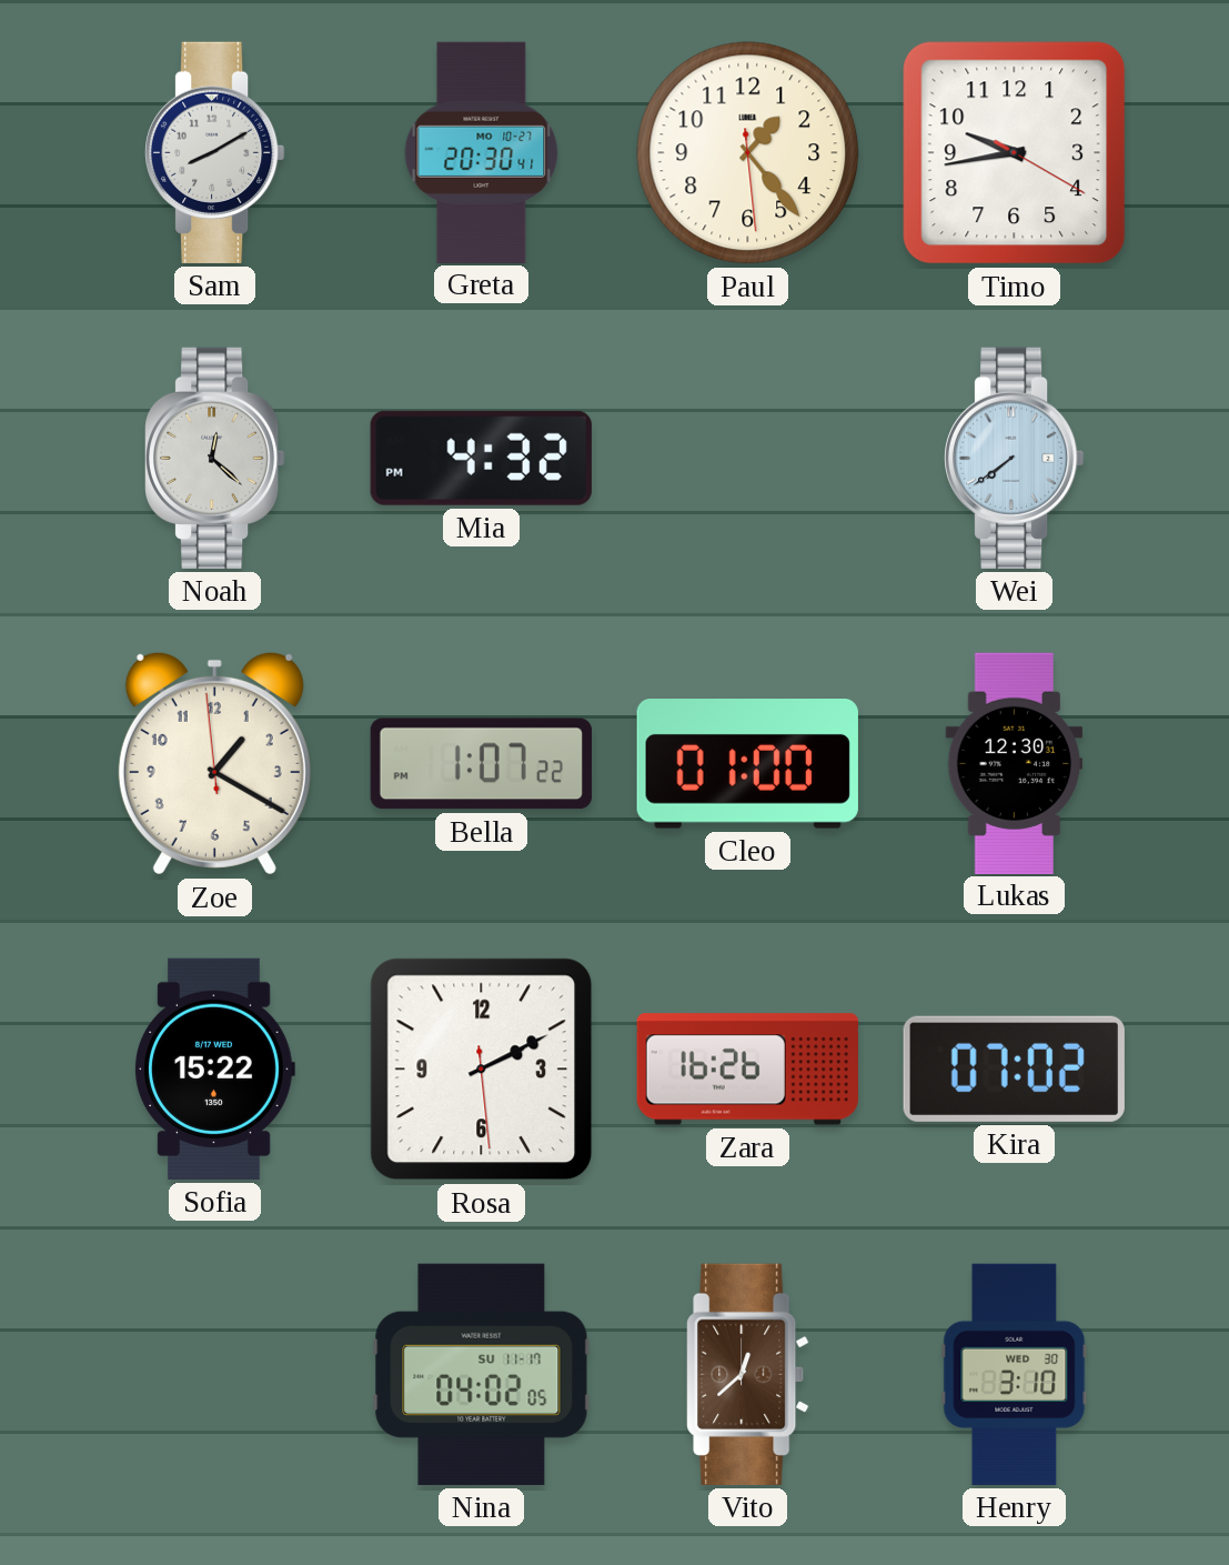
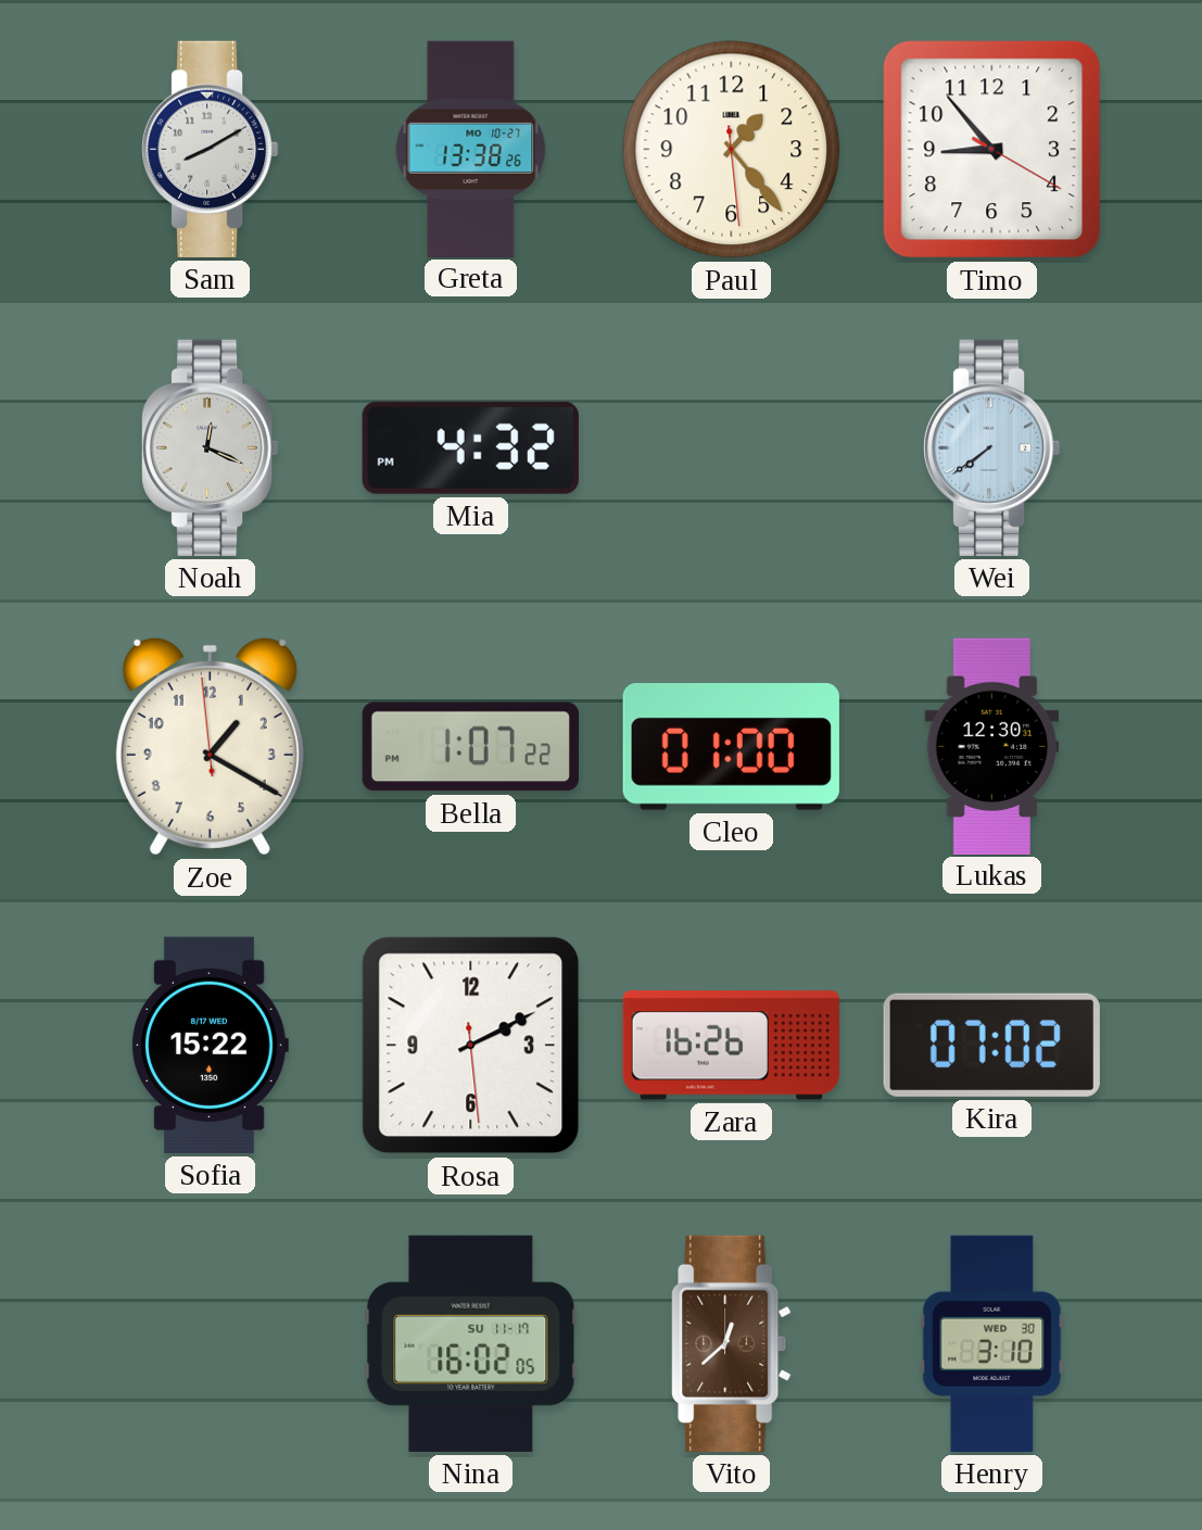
Greta: 20:30 -> 13:38
Timo: 9:43 -> 8:53
Noah: 12:22 -> 12:19
Nina: 04:02 -> 16:02
